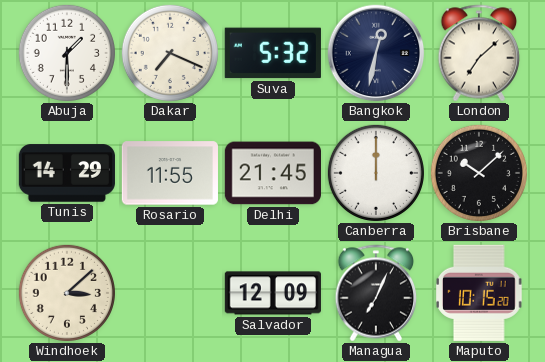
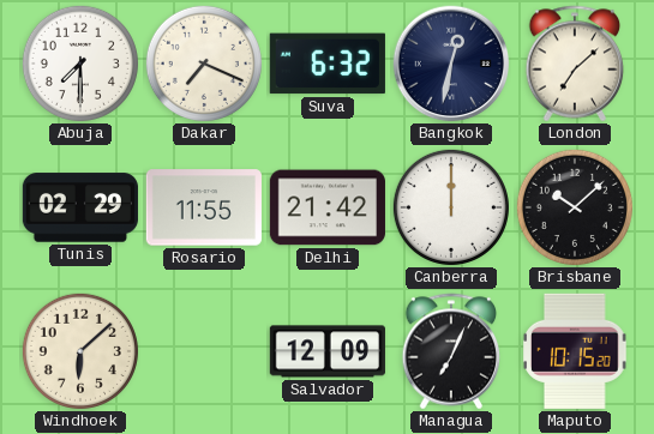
Abuja: 1:30 -> 7:30
Suva: 5:32 -> 6:32
Tunis: 14:29 -> 02:29
Delhi: 21:45 -> 21:42
Windhoek: 3:08 -> 6:08
